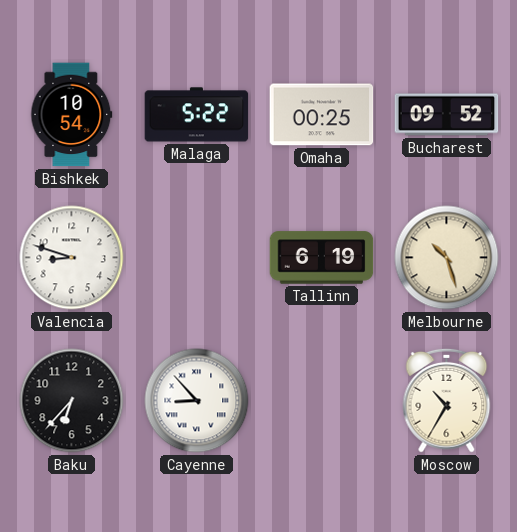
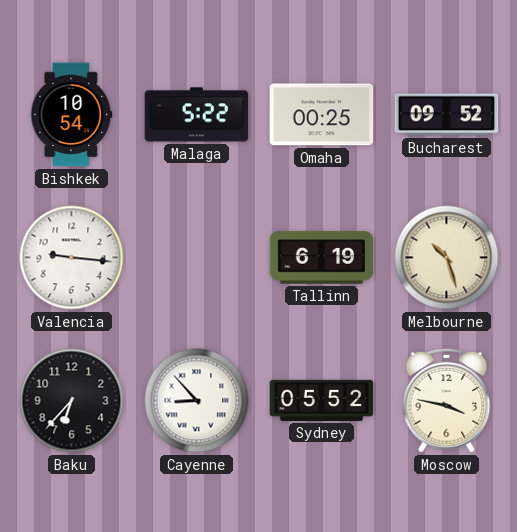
Valencia: 8:48 -> 9:16
Sydney: none -> 05:52
Moscow: 10:35 -> 3:47
